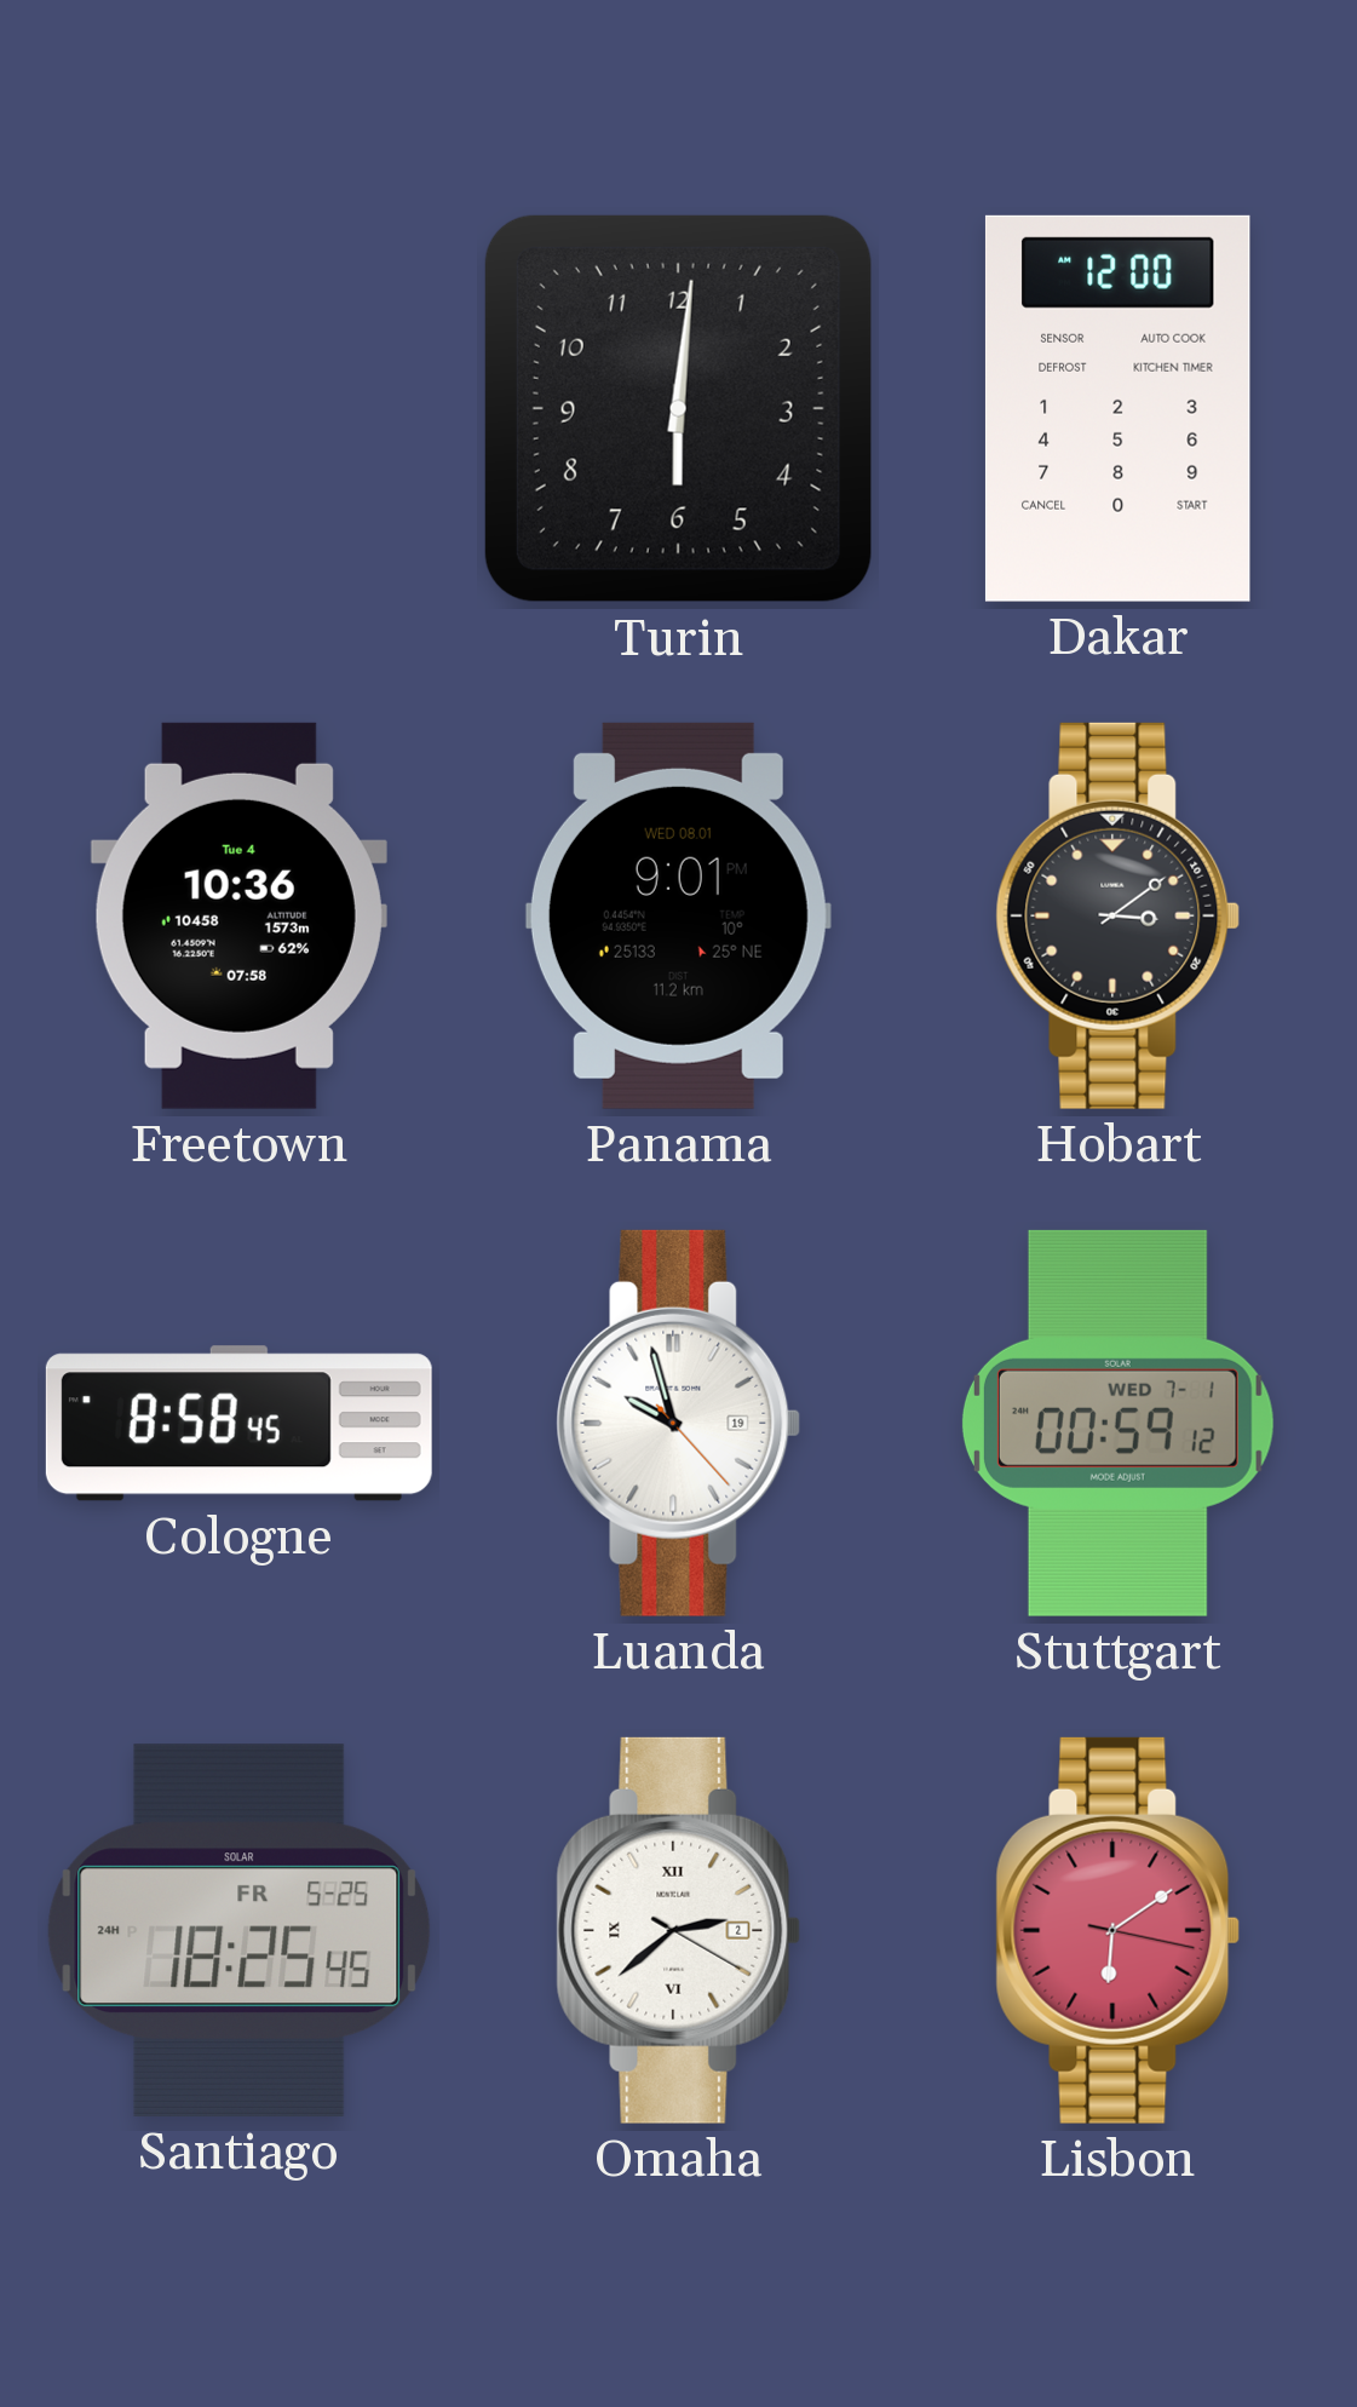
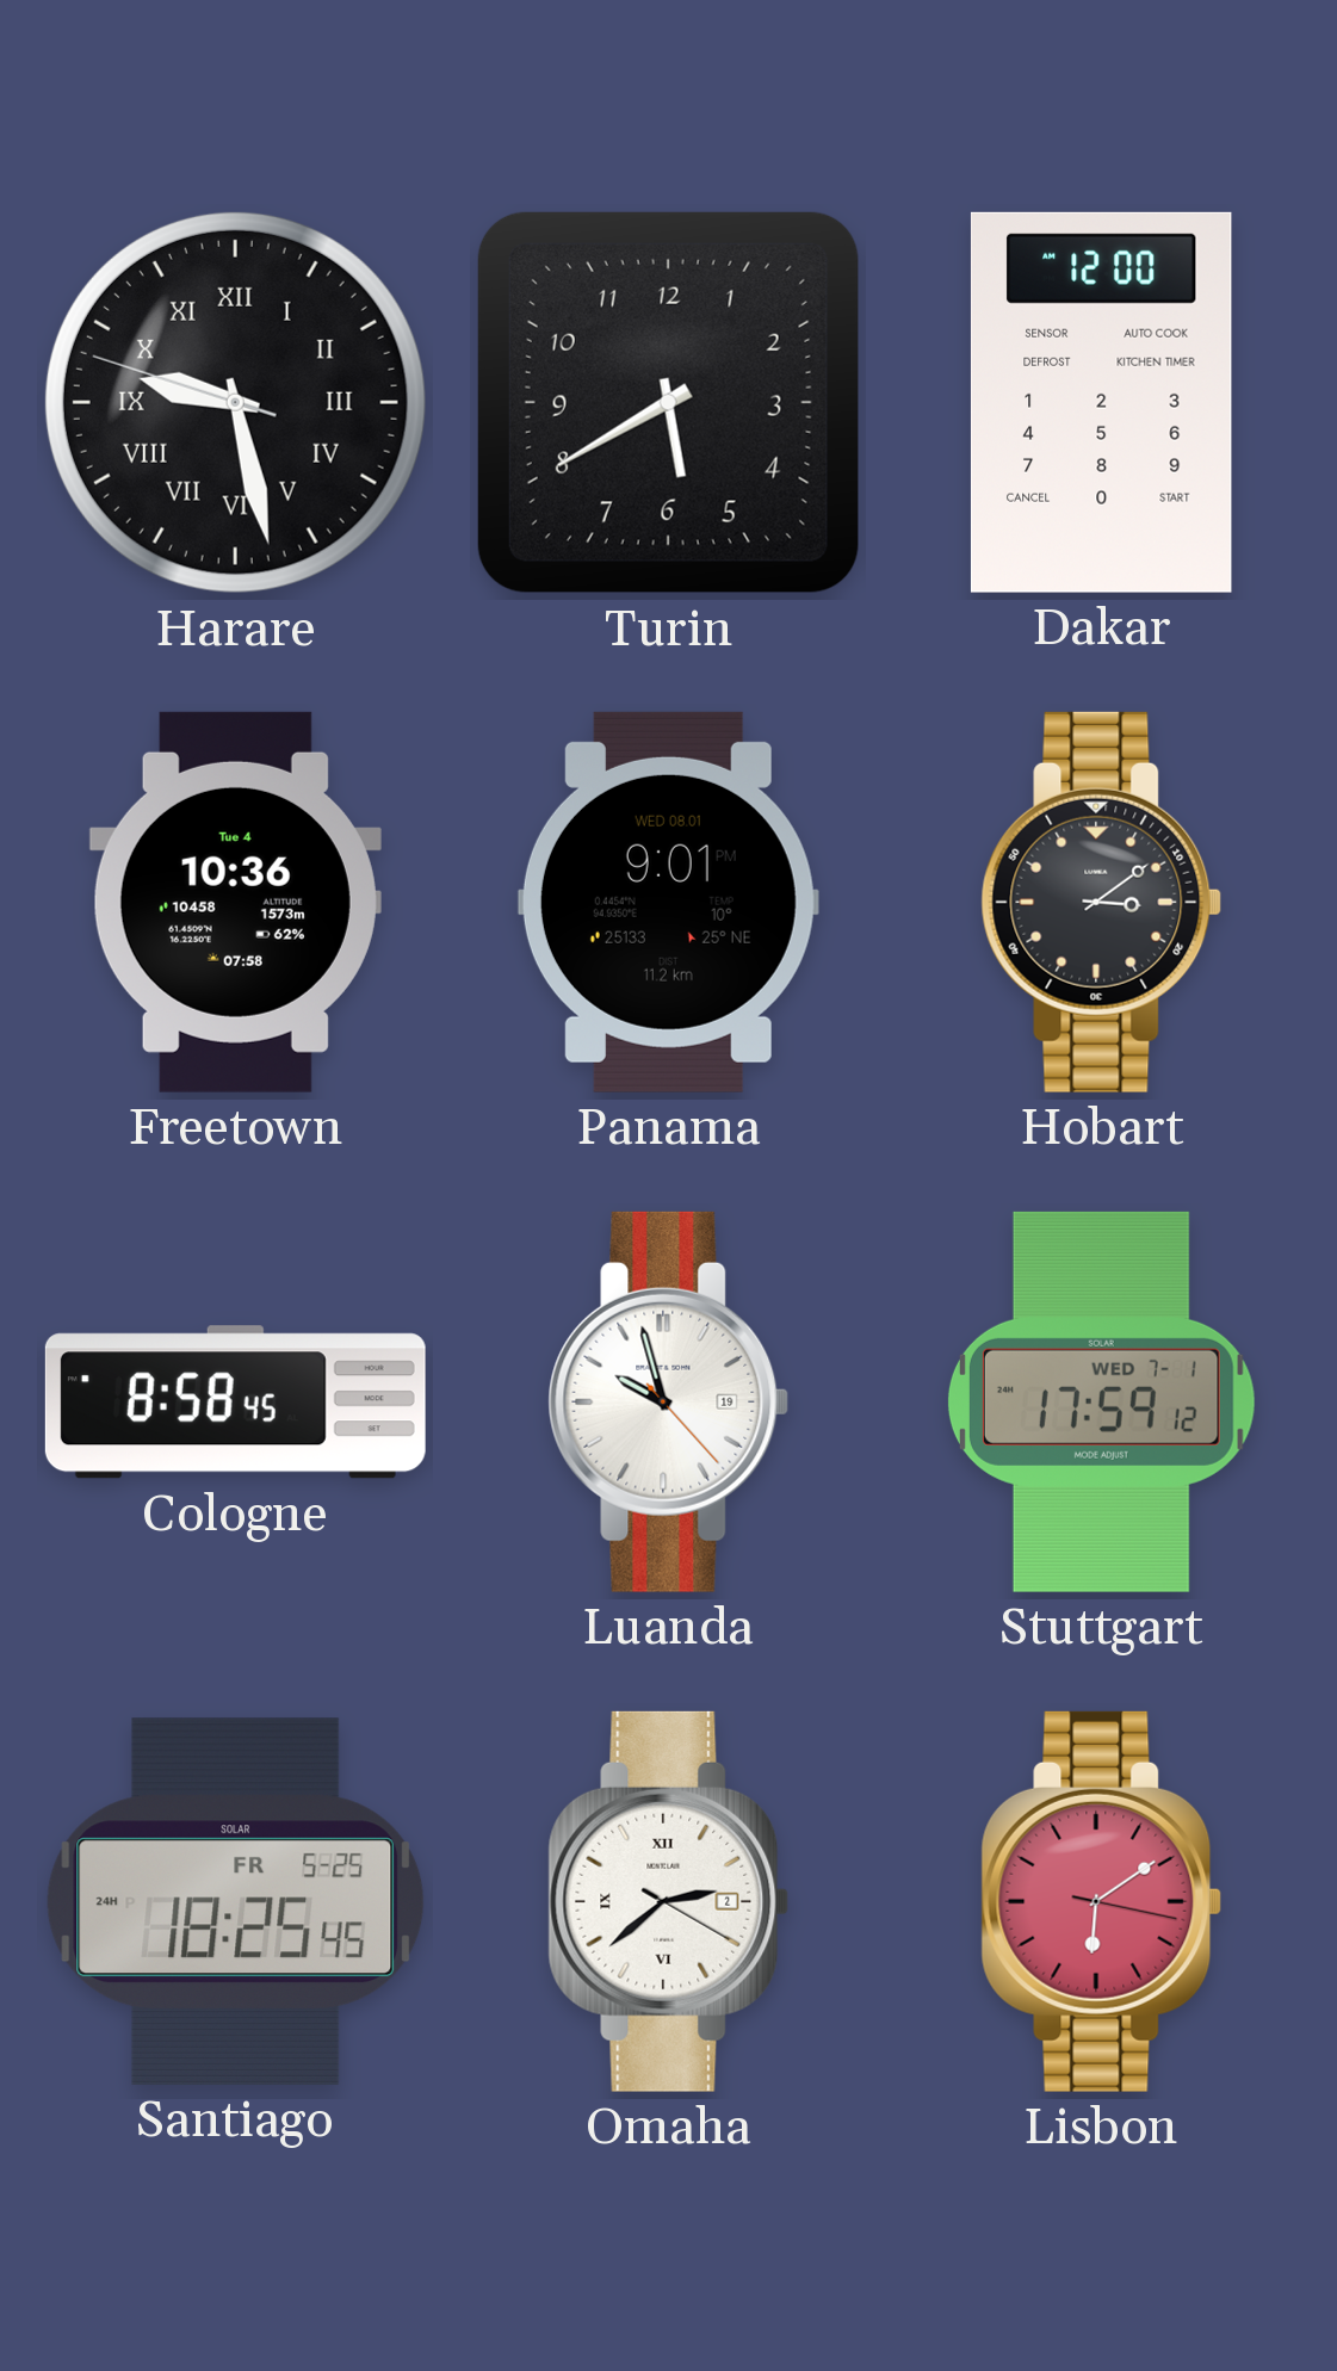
Harare: none -> 9:27
Turin: 6:01 -> 5:40
Stuttgart: 00:59 -> 17:59
